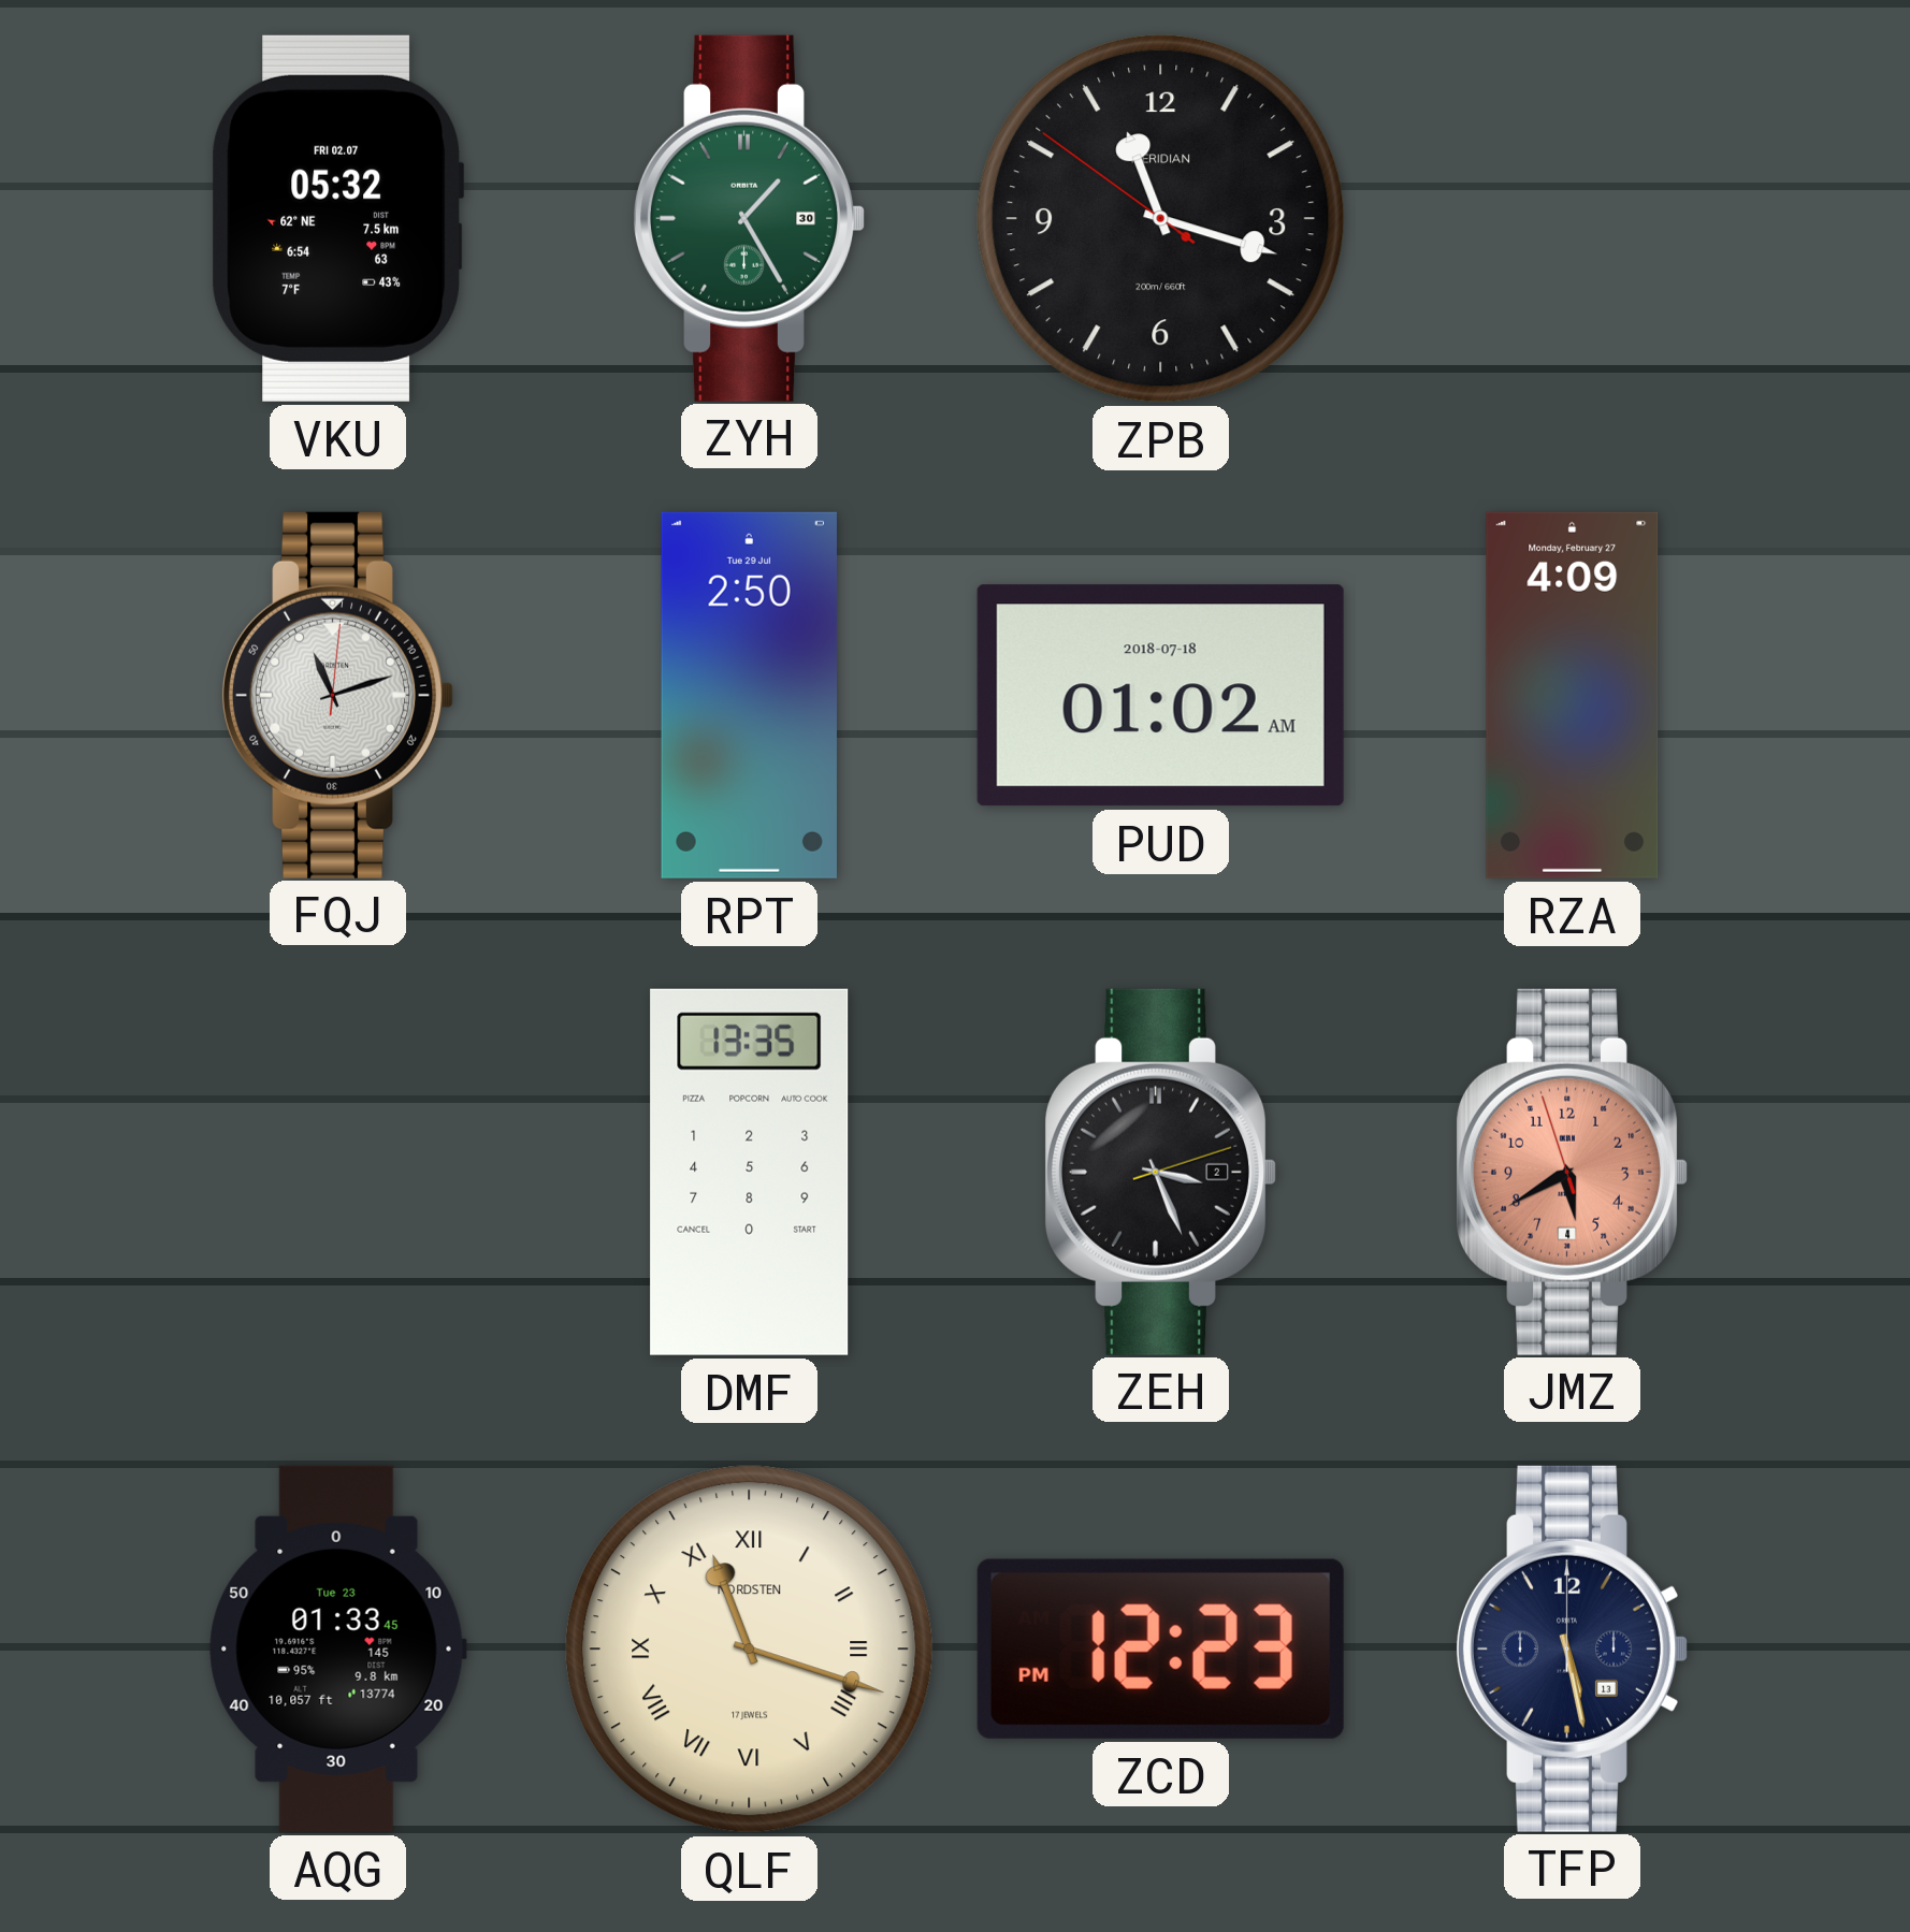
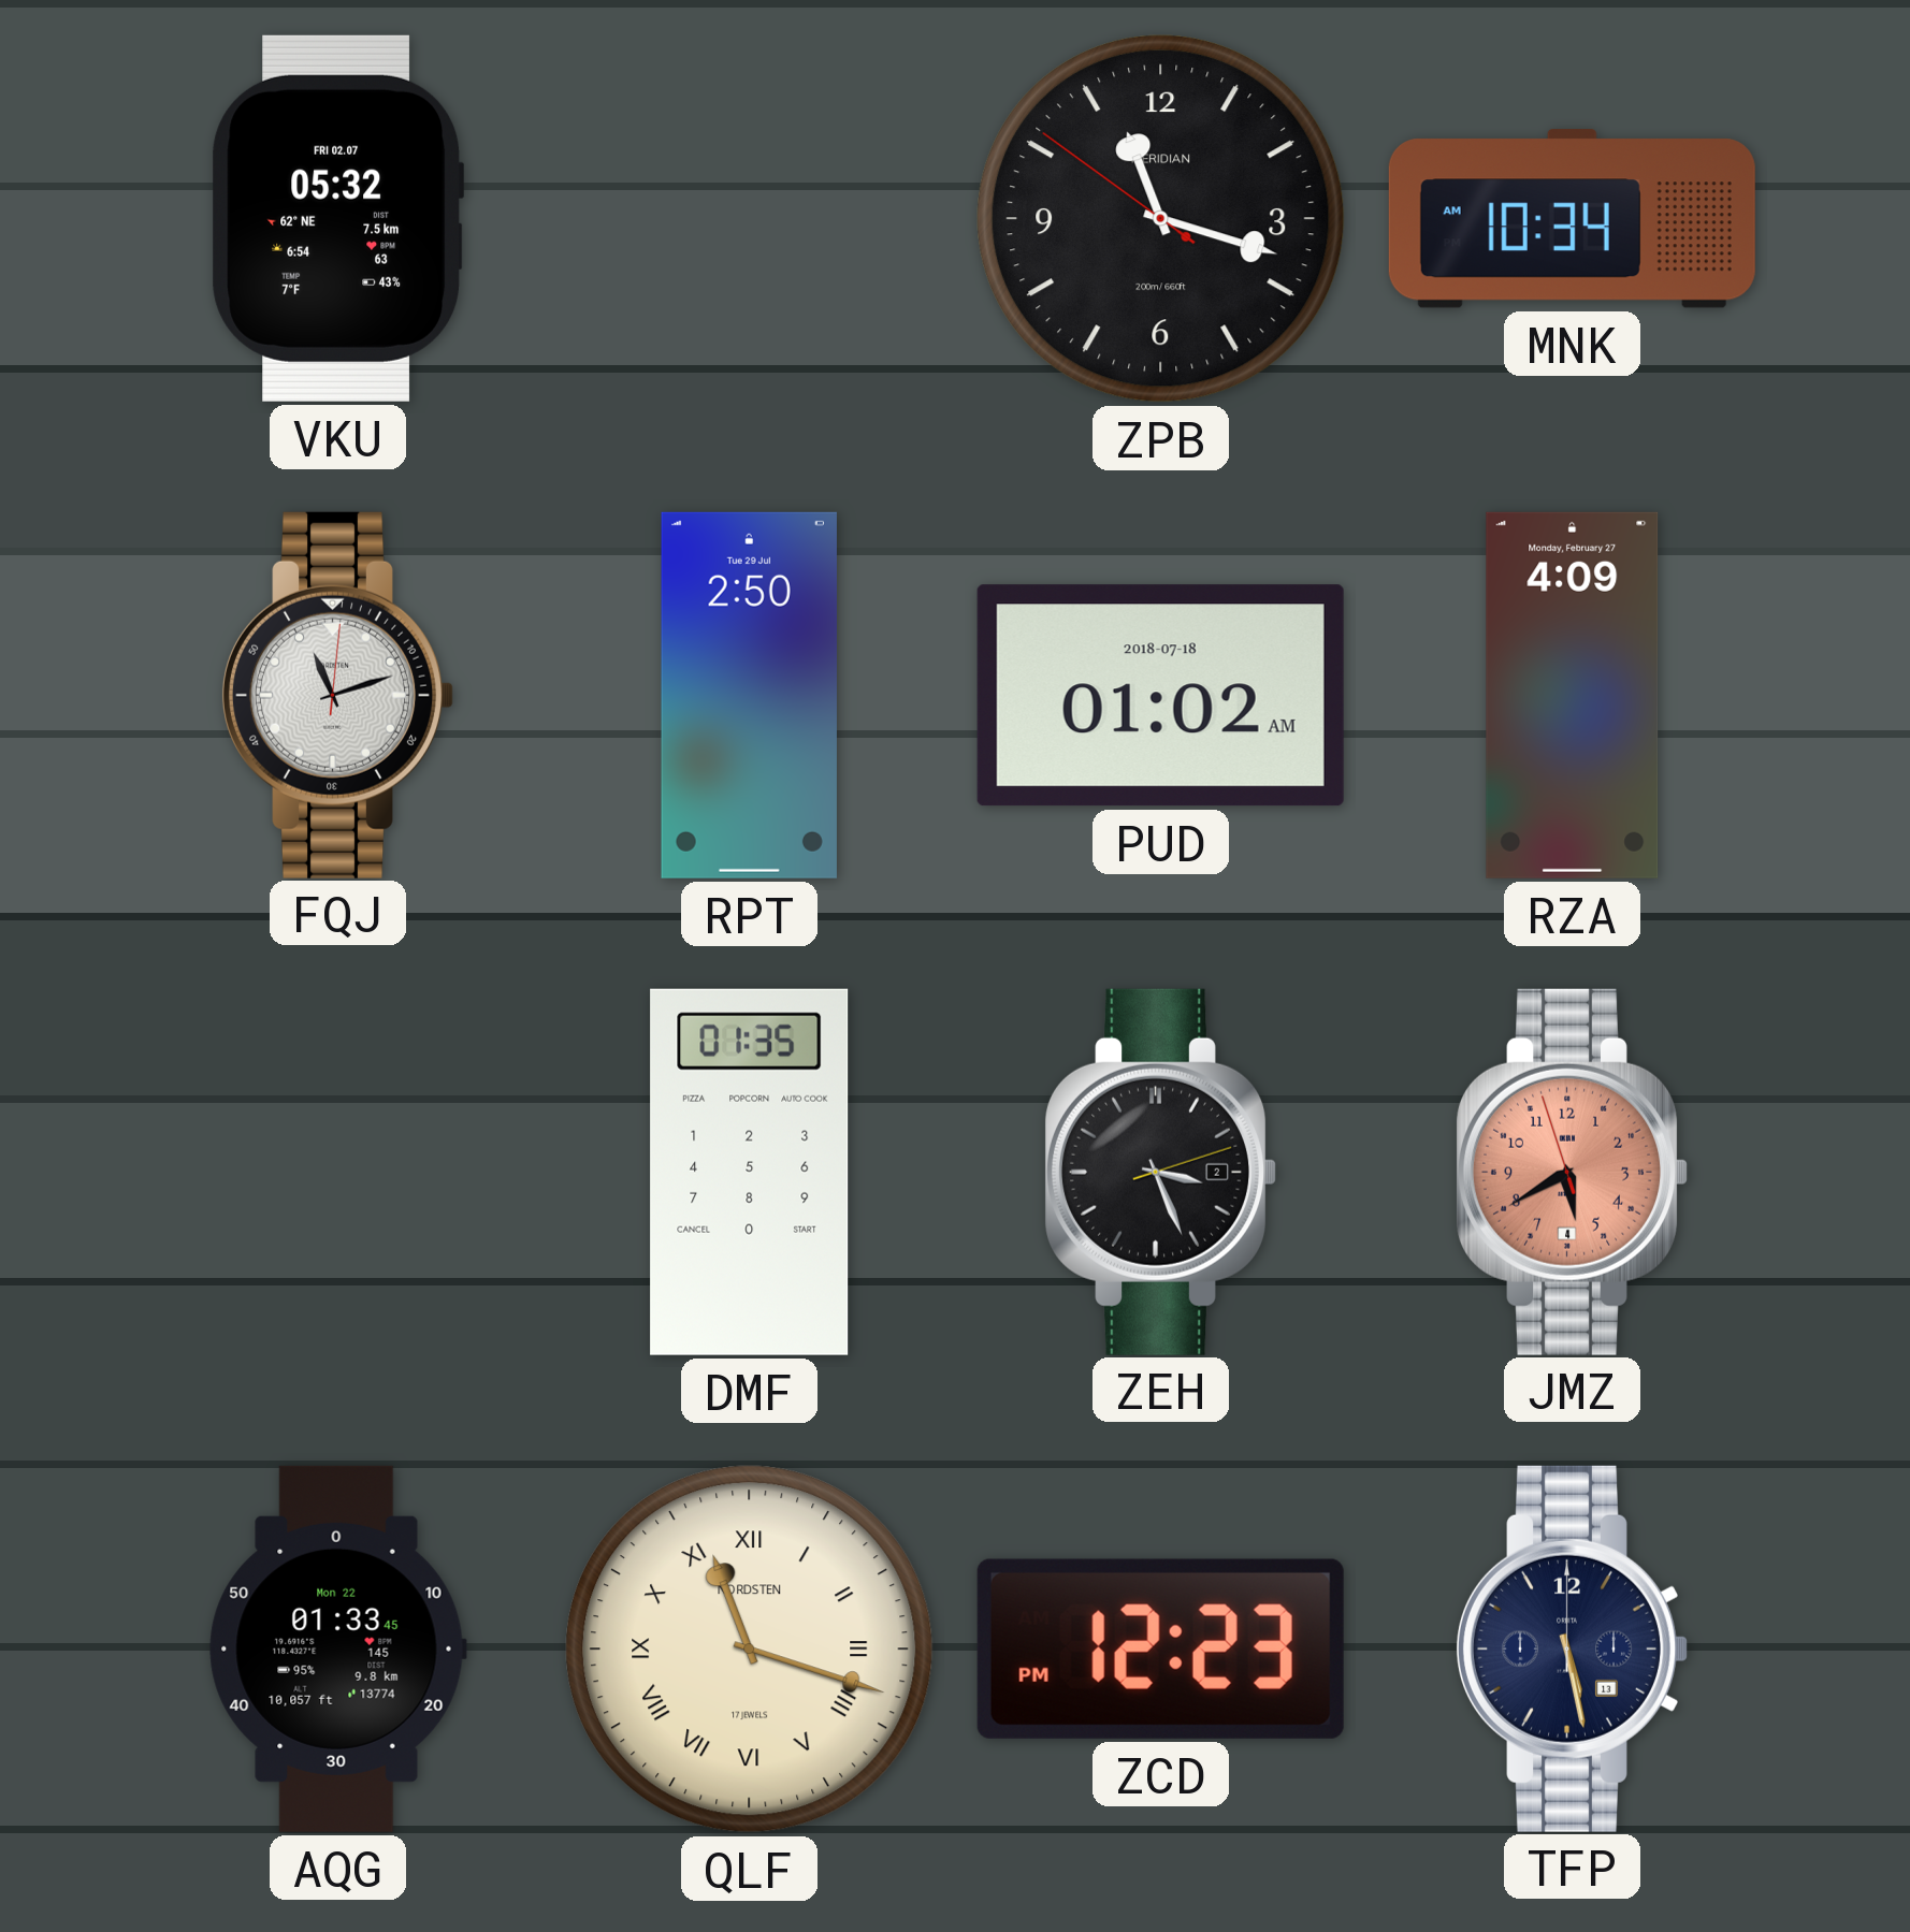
ZYH: 1:25 -> none
MNK: none -> 10:34
DMF: 13:35 -> 01:35
AQG date: Tue 23 -> Mon 22
